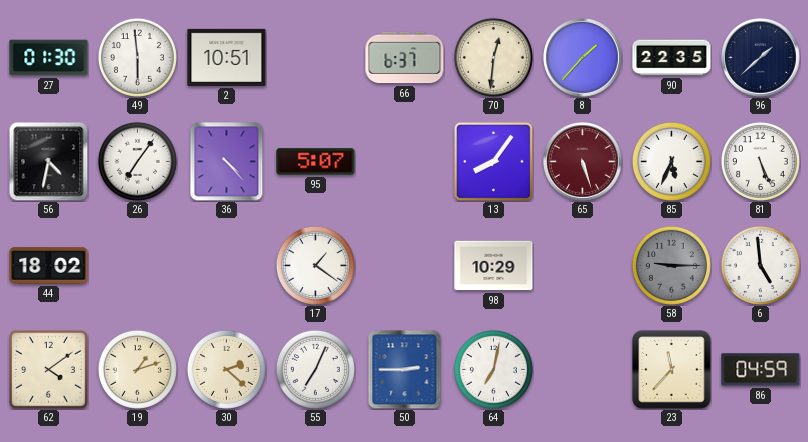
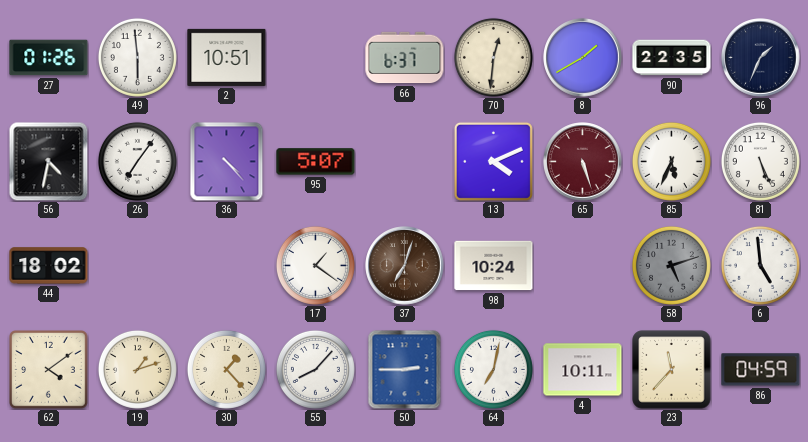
27: 01:30 -> 01:26
8: 1:37 -> 1:40
96: 1:38 -> 1:34
13: 8:06 -> 4:11
37: none -> 7:03
98: 10:29 -> 10:24
58: 9:15 -> 5:12
30: 2:22 -> 1:23
55: 7:04 -> 8:07
4: none -> 10:11
